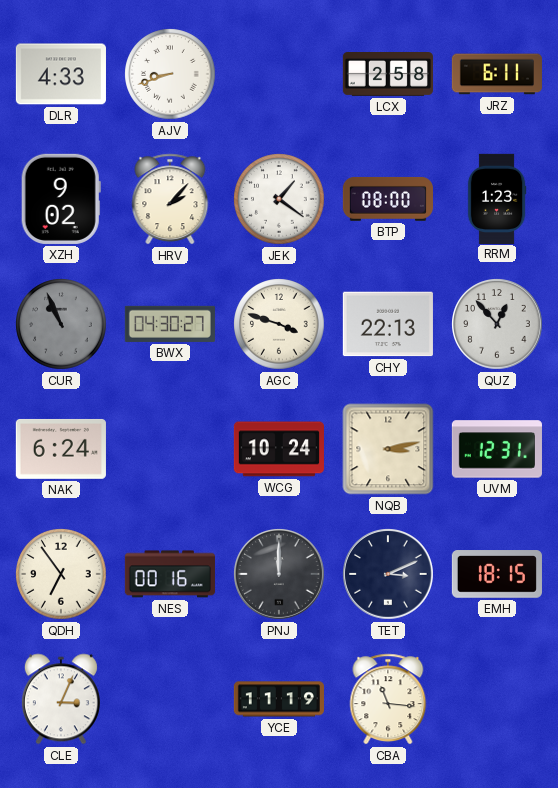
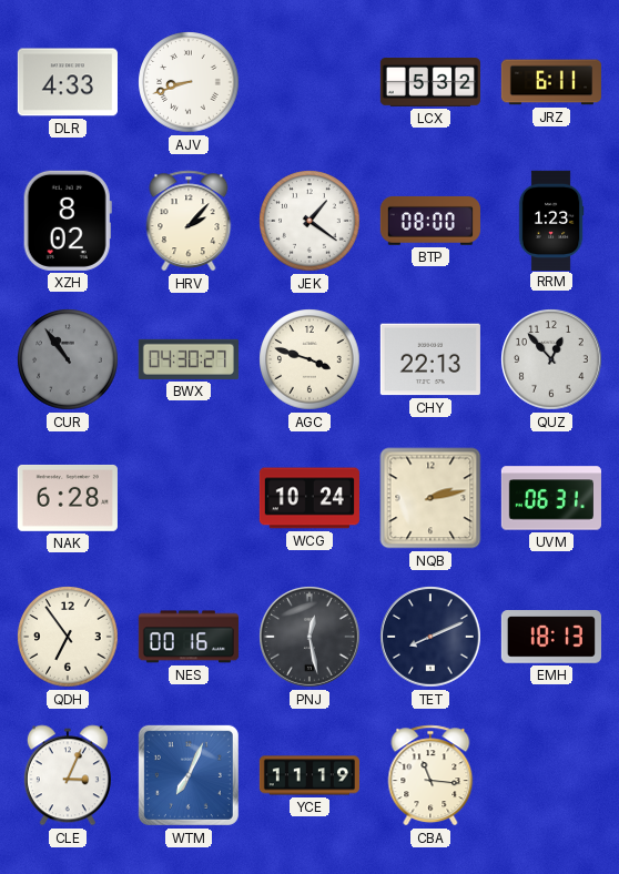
LCX: 2:58 -> 5:32
XZH: 9:02 -> 8:02
CUR: 10:56 -> 10:54
NAK: 6:24 -> 6:28
NQB: 3:13 -> 2:13
UVM: 12:31 -> 06:31
PNJ: 12:00 -> 12:28
TET: 3:11 -> 8:11
EMH: 18:15 -> 18:13
WTM: none -> 7:04
